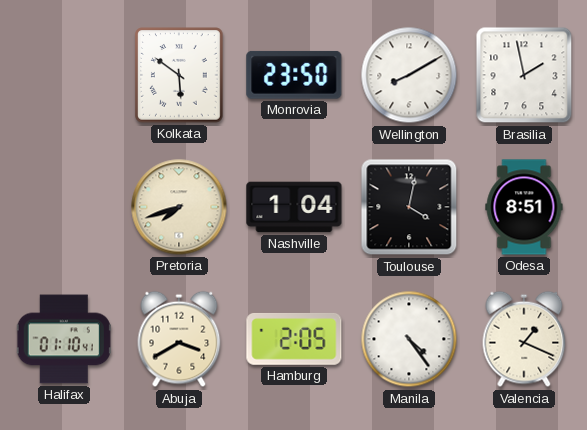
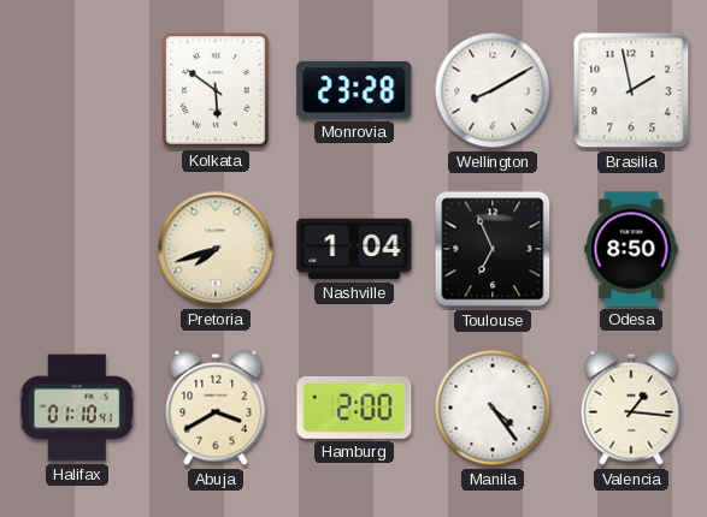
Monrovia: 23:50 -> 23:28
Toulouse: 4:02 -> 6:56
Odesa: 8:51 -> 8:50
Hamburg: 2:05 -> 2:00
Valencia: 1:19 -> 1:16
